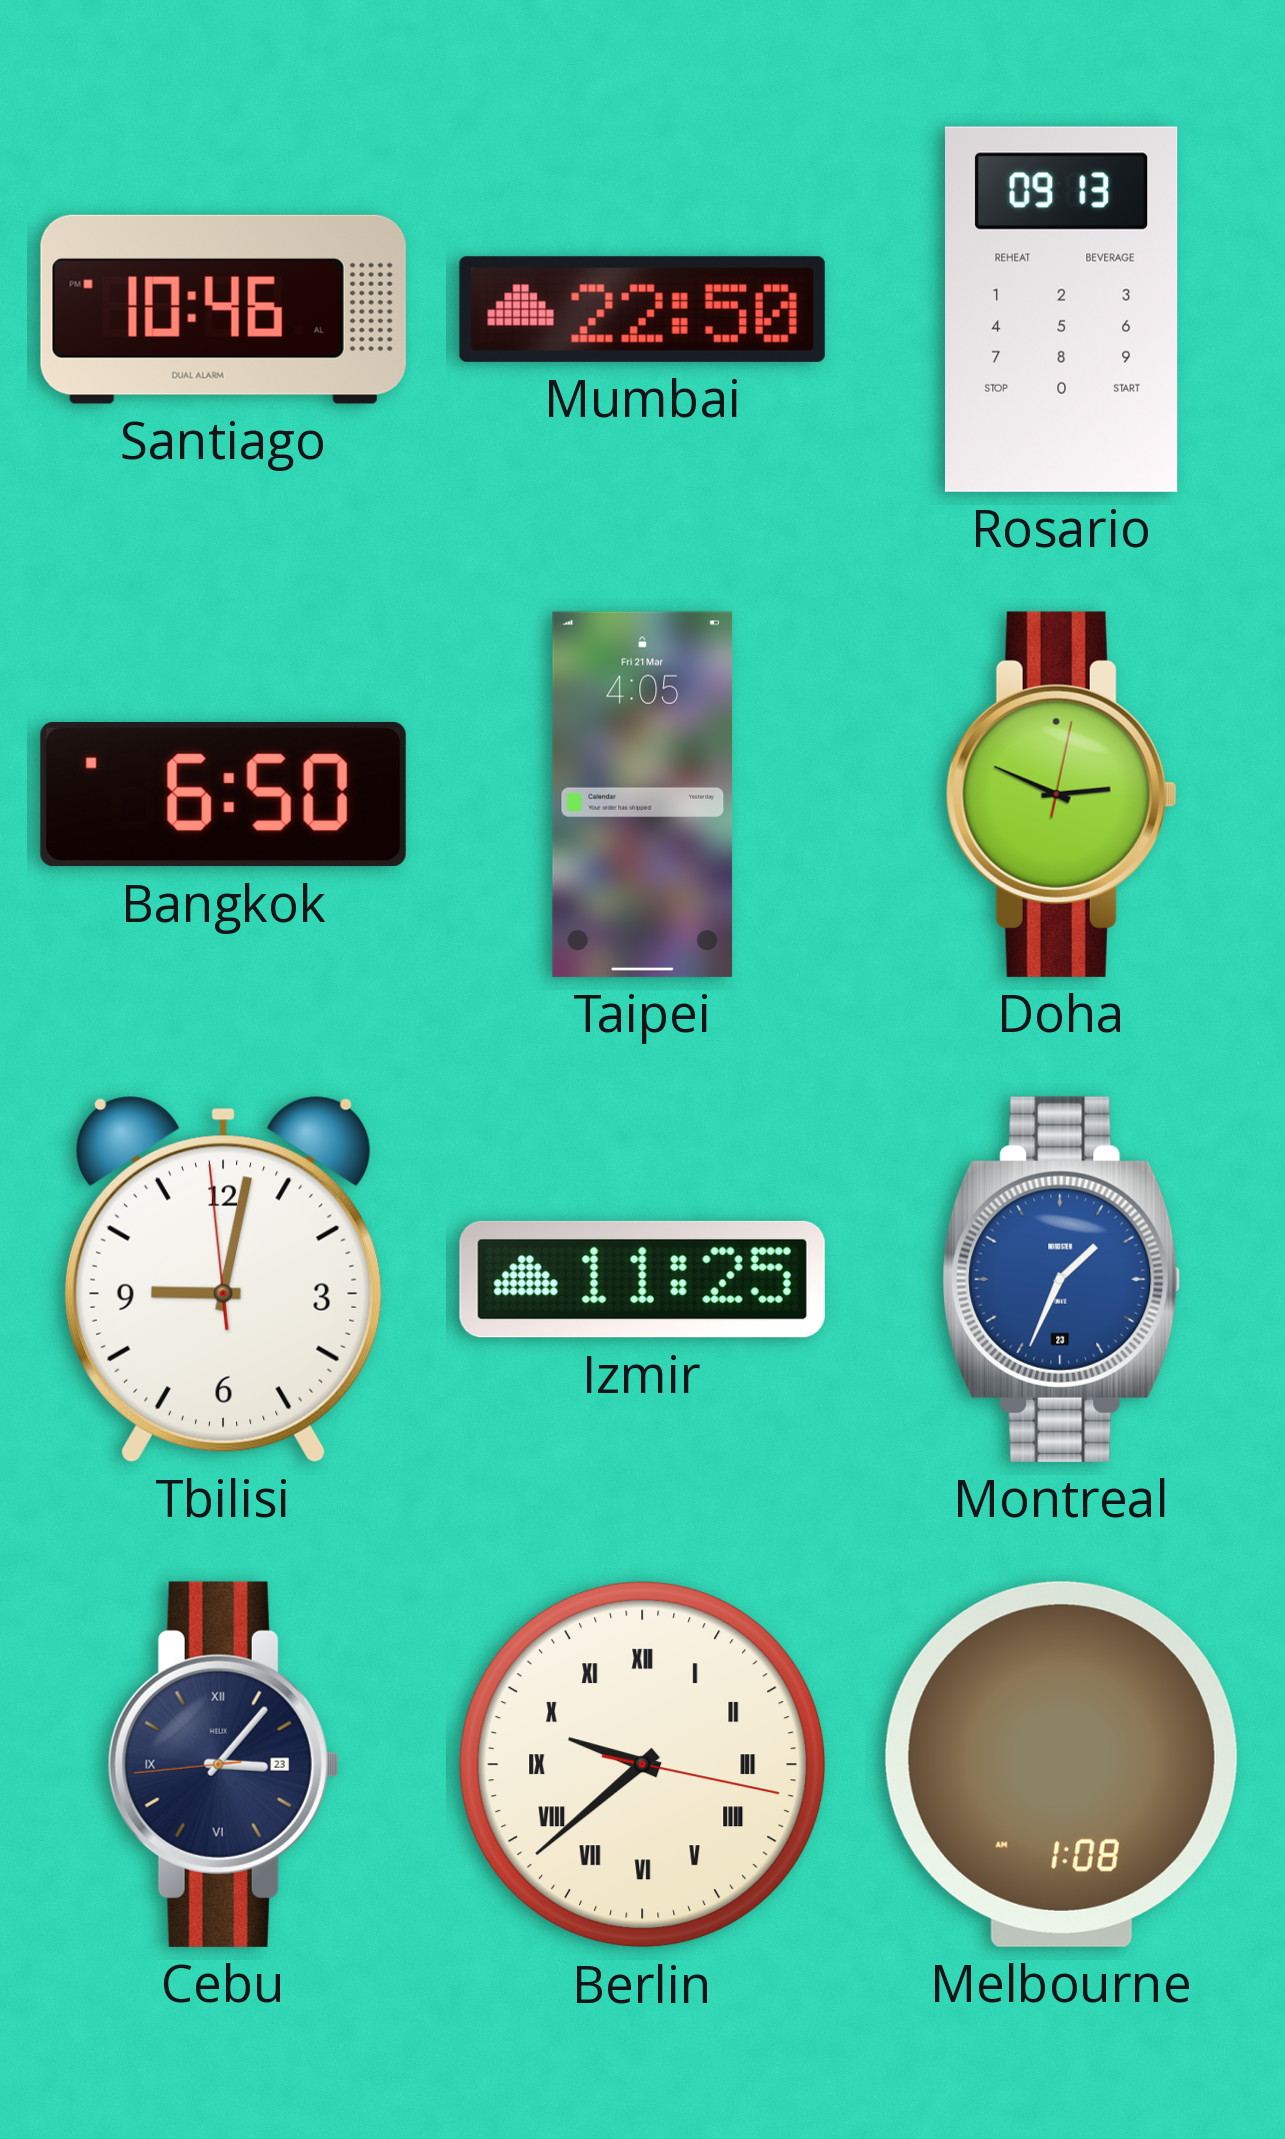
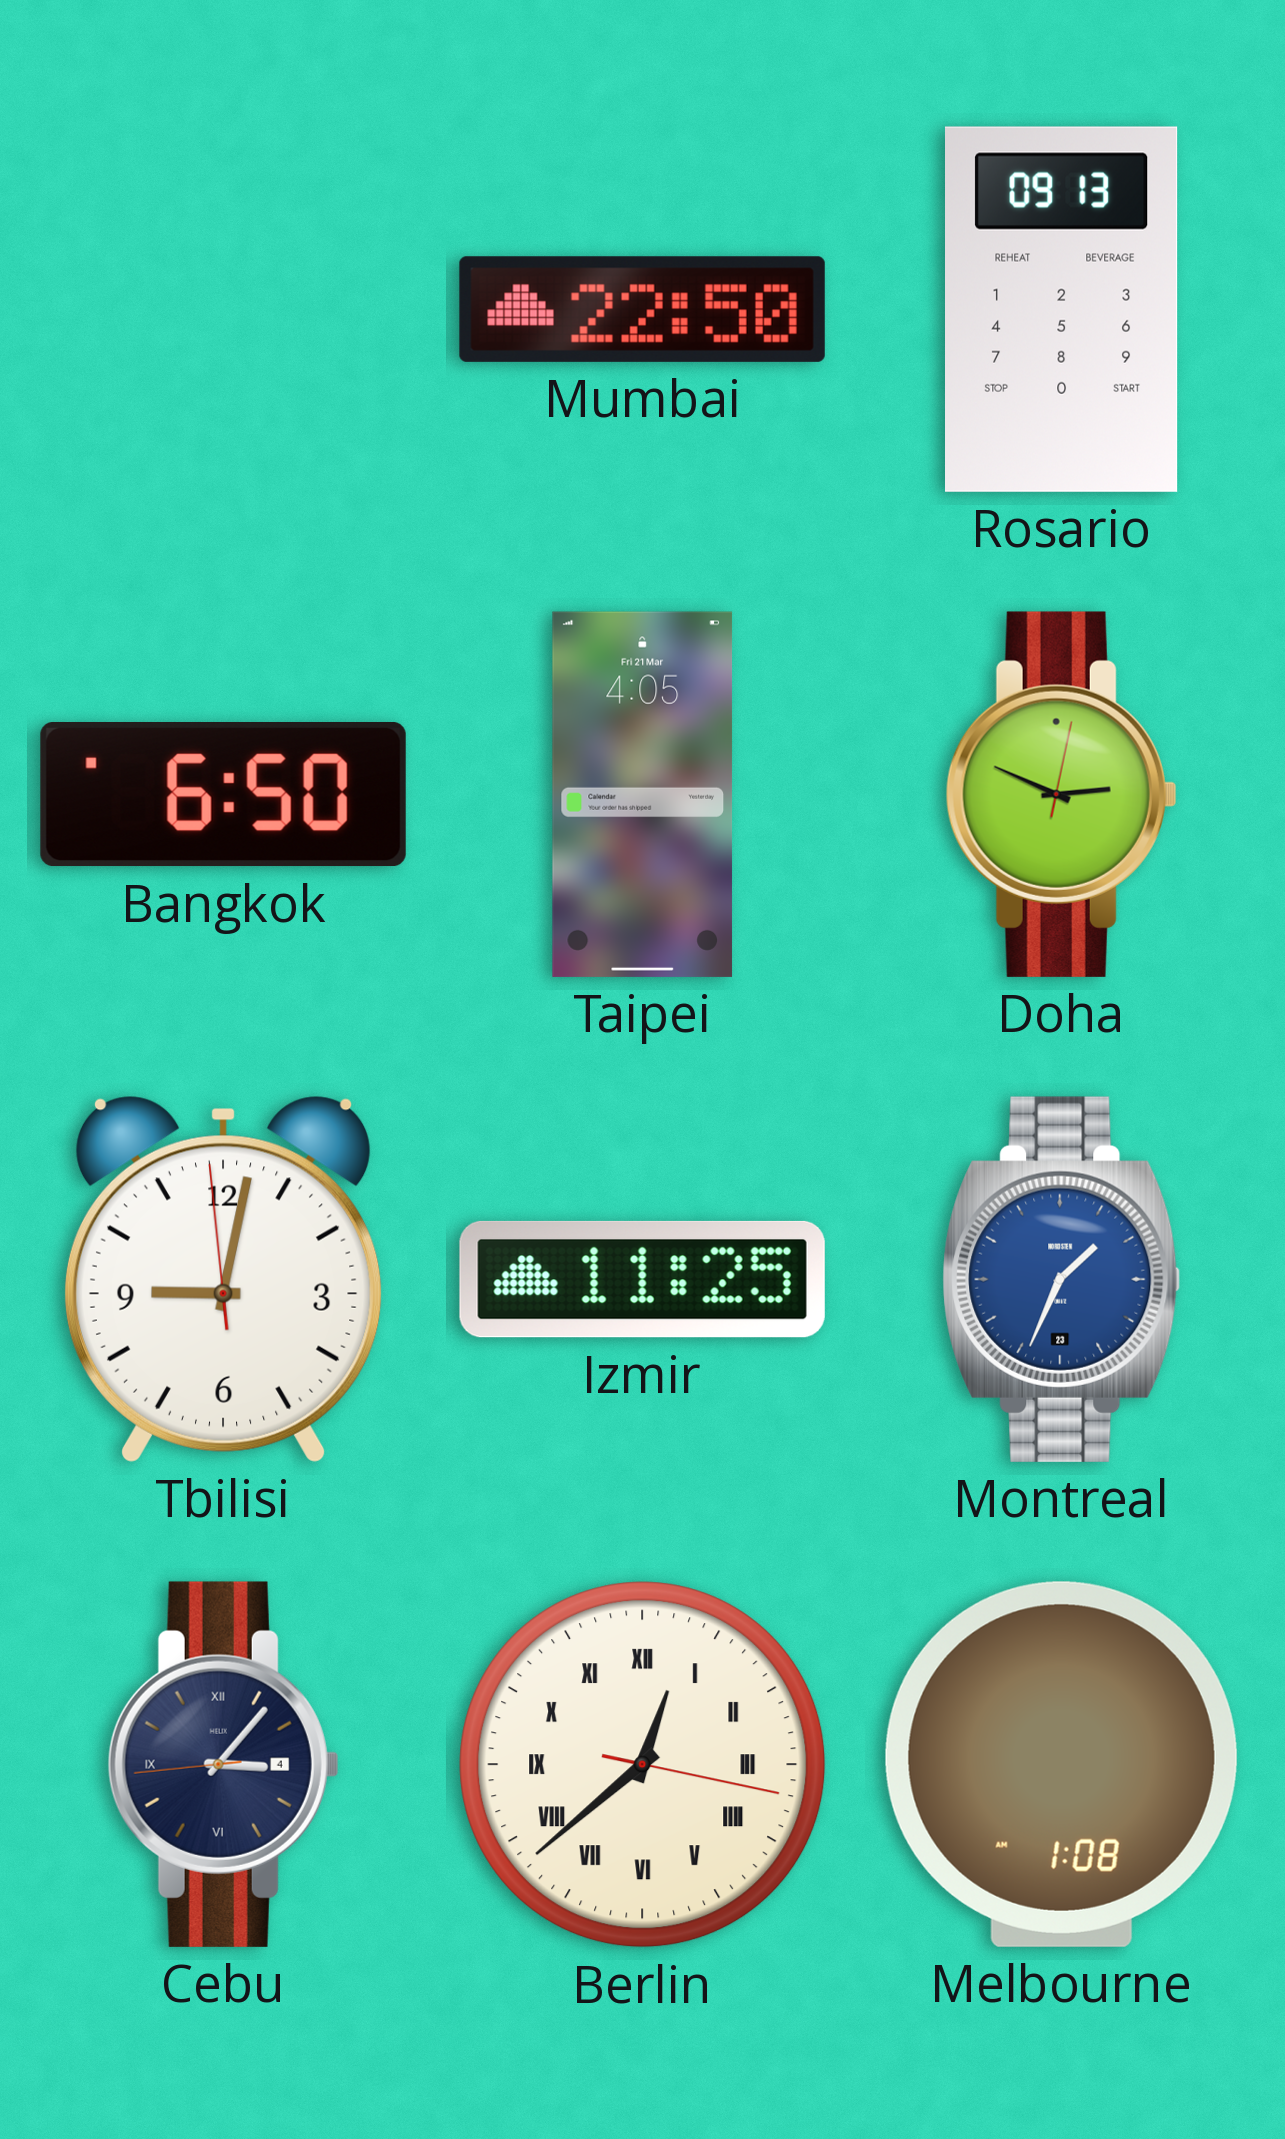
Santiago: 10:46 -> none
Cebu date: 23 -> 4
Berlin: 9:38 -> 12:38
